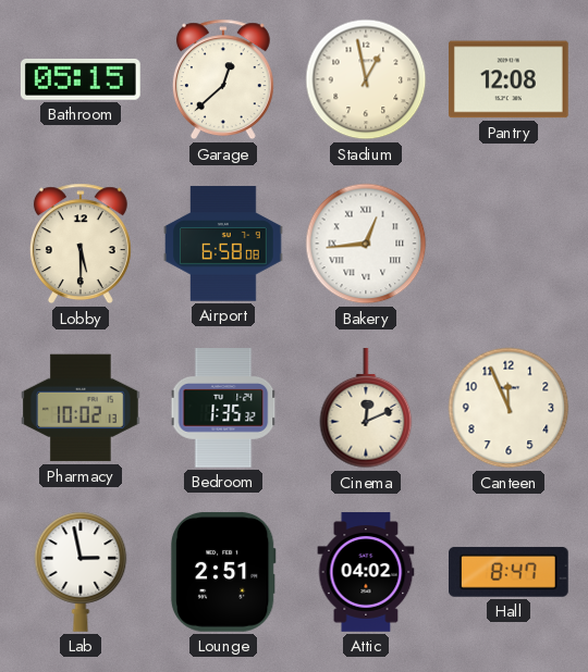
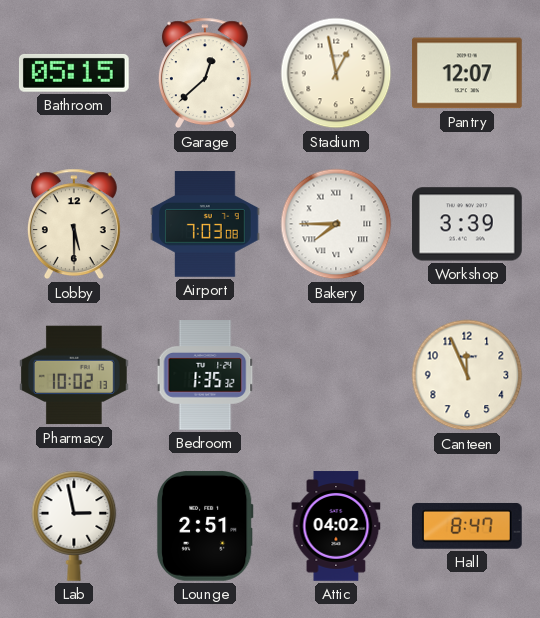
Pantry: 12:08 -> 12:07
Airport: 6:58 -> 7:03
Bakery: 12:44 -> 7:45
Workshop: none -> 3:39
Cinema: 12:11 -> none
